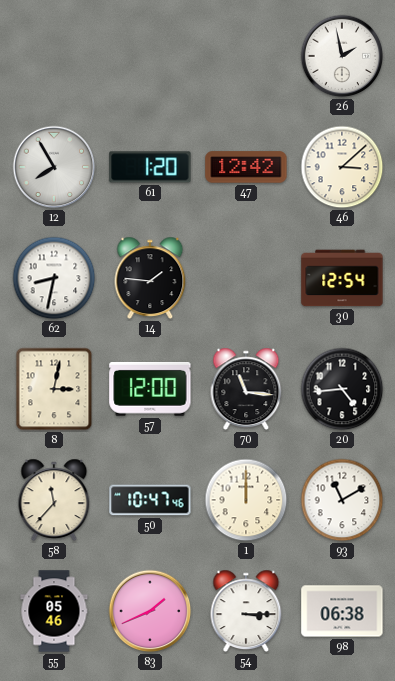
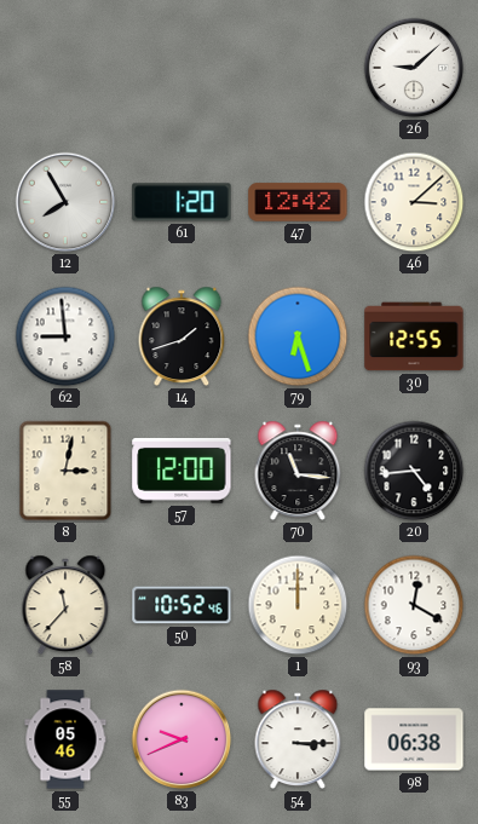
26: 1:58 -> 9:08
62: 8:32 -> 8:59
14: 1:46 -> 1:42
79: none -> 6:27
30: 12:54 -> 12:55
50: 10:47 -> 10:52
93: 11:10 -> 12:20
83: 1:41 -> 9:41
